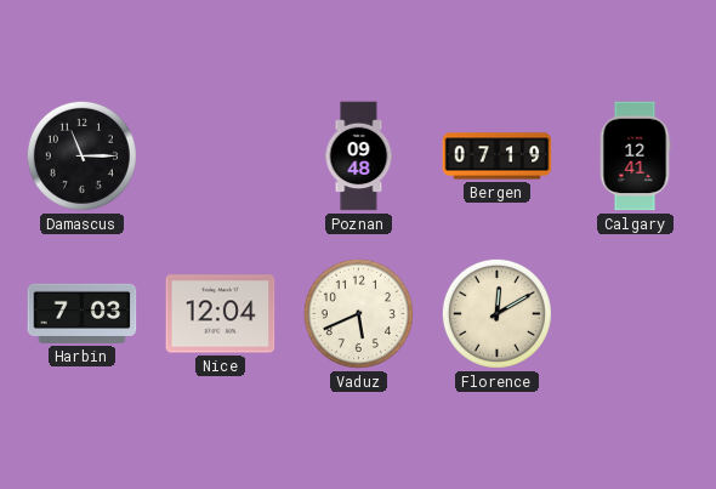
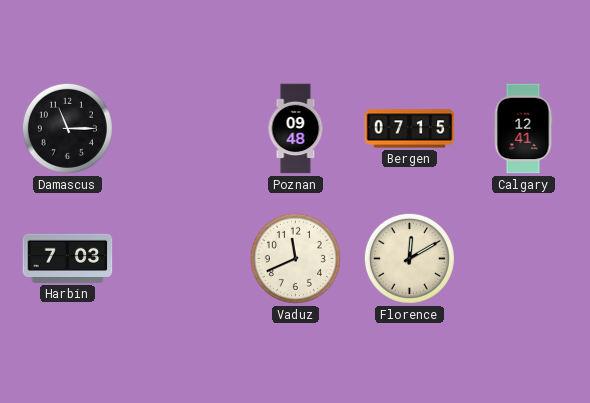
Bergen: 07:19 -> 07:15
Nice: 12:04 -> none
Vaduz: 5:41 -> 11:41
